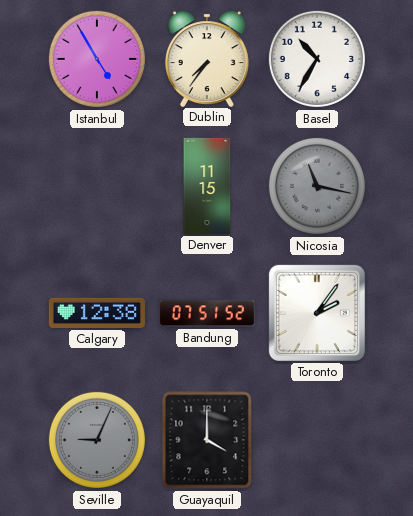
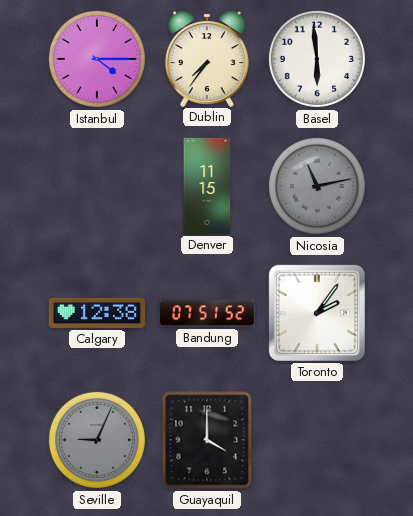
Istanbul: 4:55 -> 4:15
Basel: 10:35 -> 5:59
Nicosia: 11:17 -> 11:13
